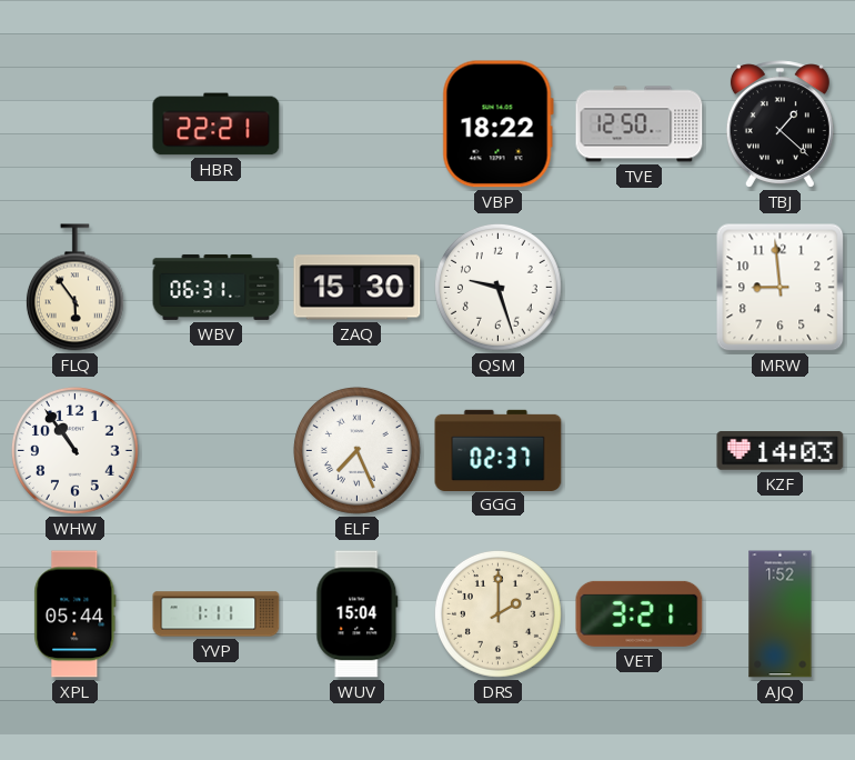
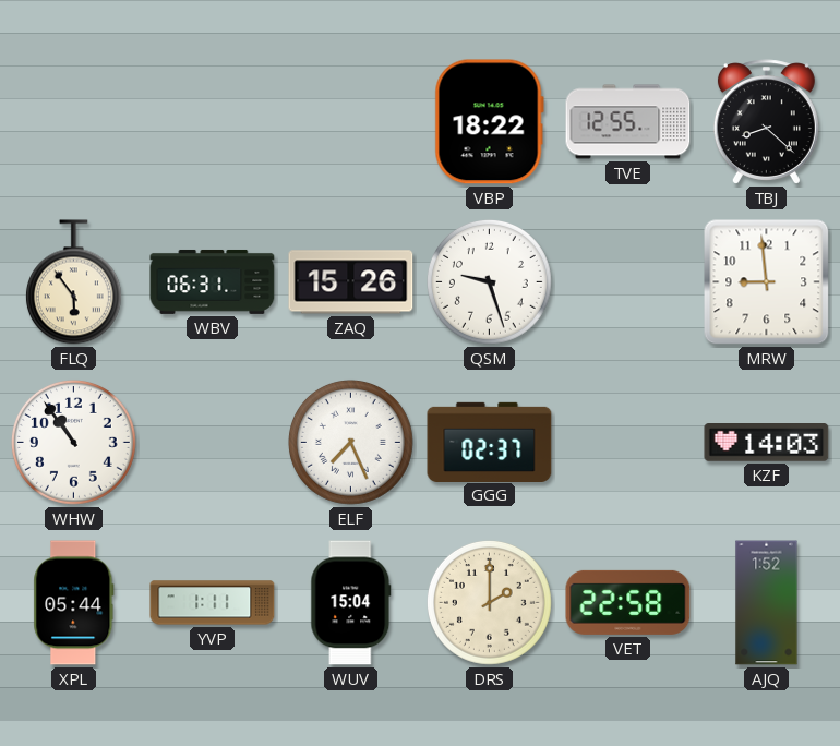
HBR: 22:21 -> none
TVE: 12:50 -> 12:55
TBJ: 1:22 -> 8:22
ZAQ: 15:30 -> 15:26
VET: 3:21 -> 22:58
